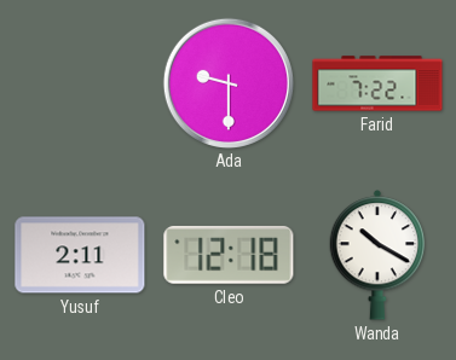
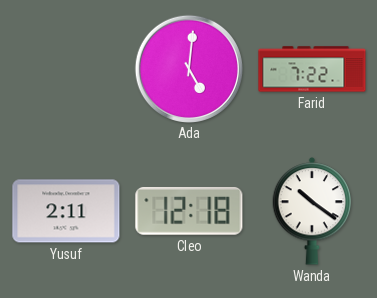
Ada: 9:30 -> 5:01
Wanda: 10:20 -> 10:21
